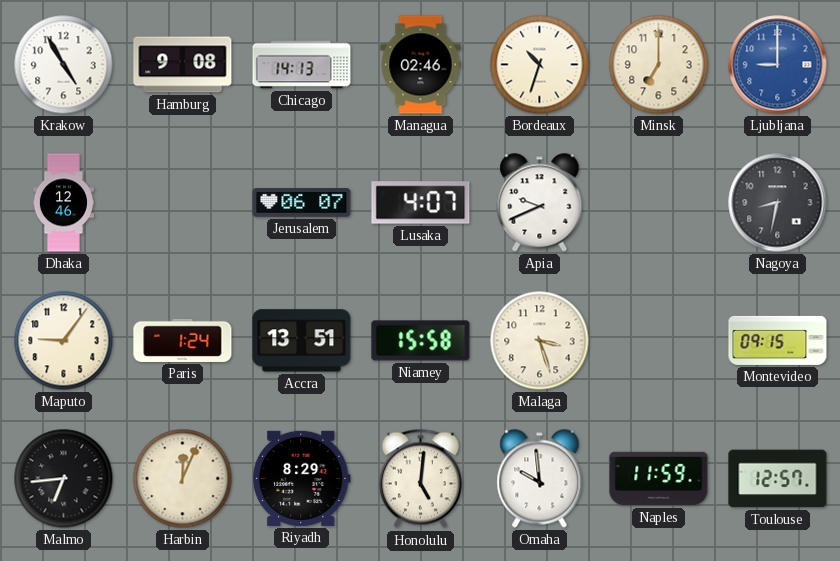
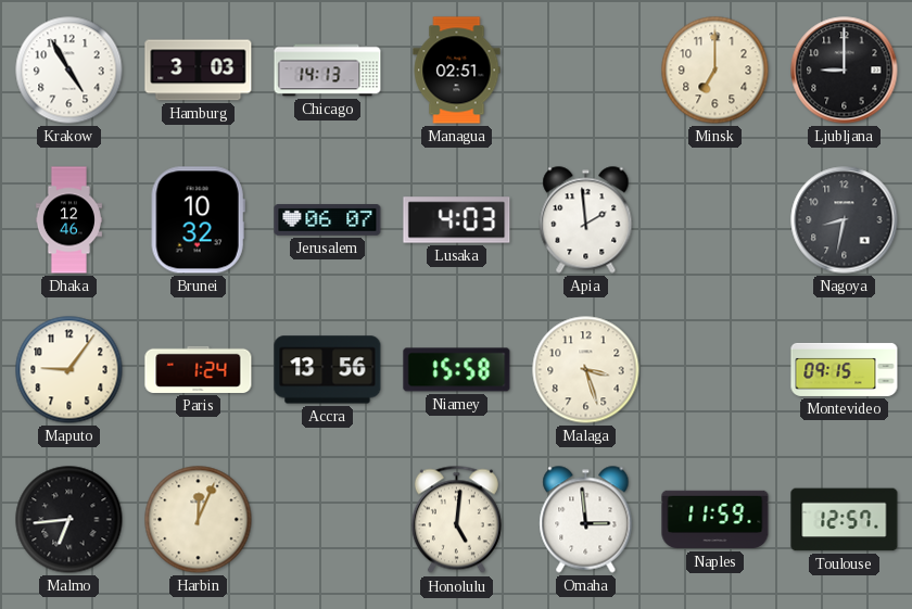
Hamburg: 9:08 -> 3:03
Managua: 02:46 -> 02:51
Bordeaux: 10:33 -> none
Ljubljana dial: blue -> black
Brunei: none -> 10:32
Lusaka: 4:07 -> 4:03
Apia: 9:41 -> 1:59
Accra: 13:51 -> 13:56
Riyadh: 8:29 -> none
Omaha: 9:59 -> 2:59
